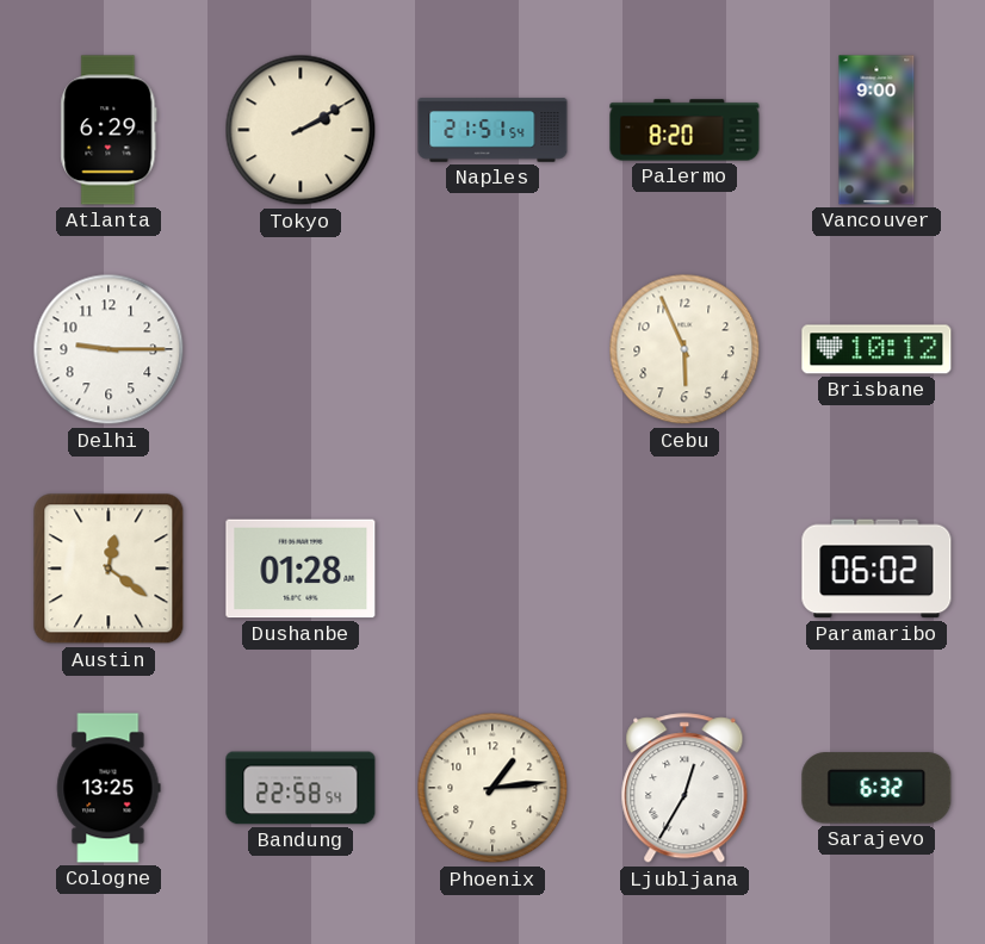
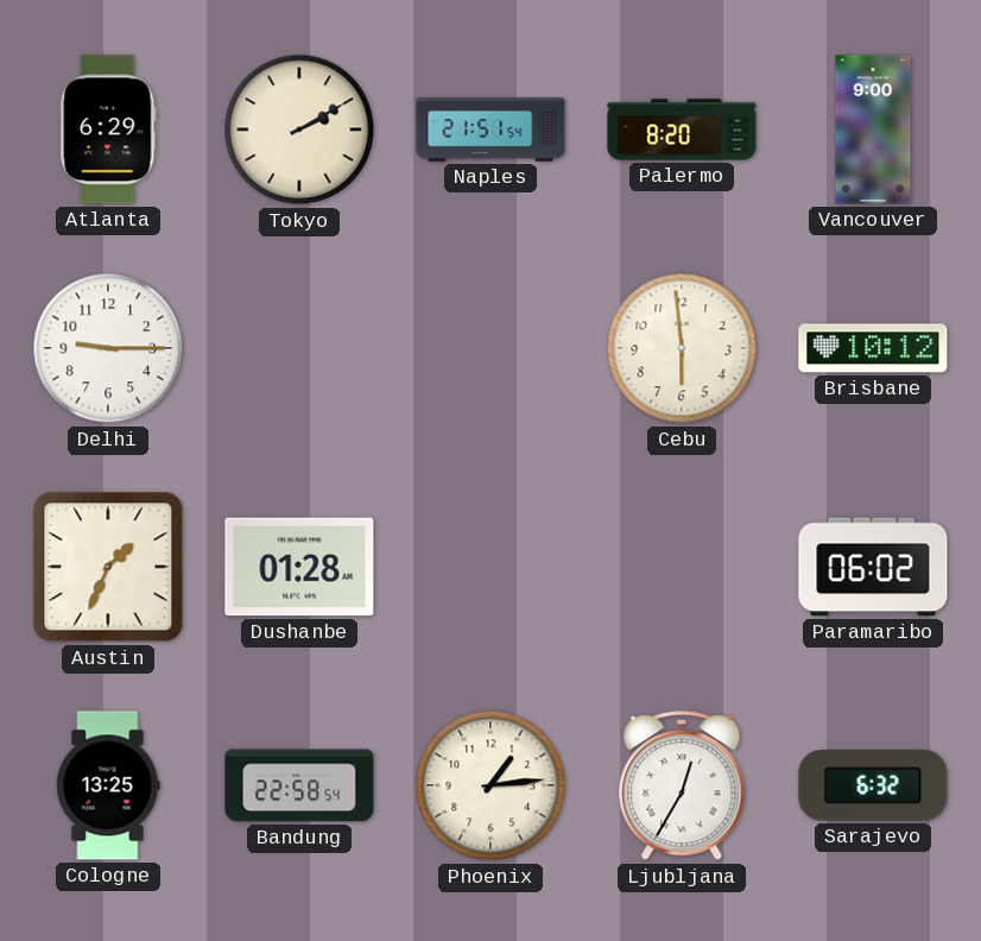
Cebu: 5:56 -> 5:59
Austin: 12:21 -> 1:34
